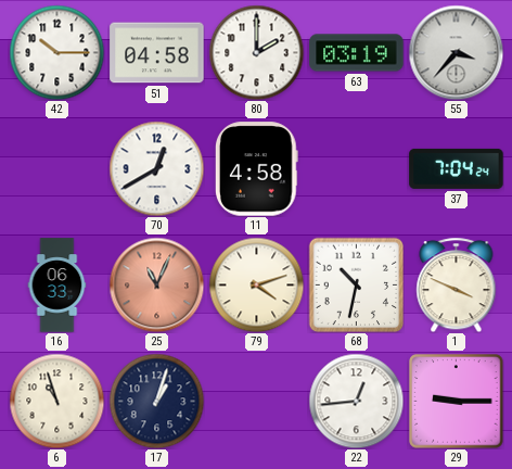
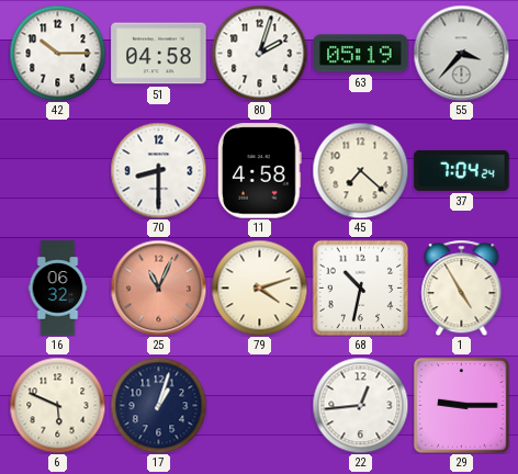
80: 2:00 -> 2:03
63: 03:19 -> 05:19
70: 12:40 -> 8:30
45: none -> 7:22
16: 06:33 -> 06:32
1: 3:49 -> 4:55
6: 10:57 -> 5:49
